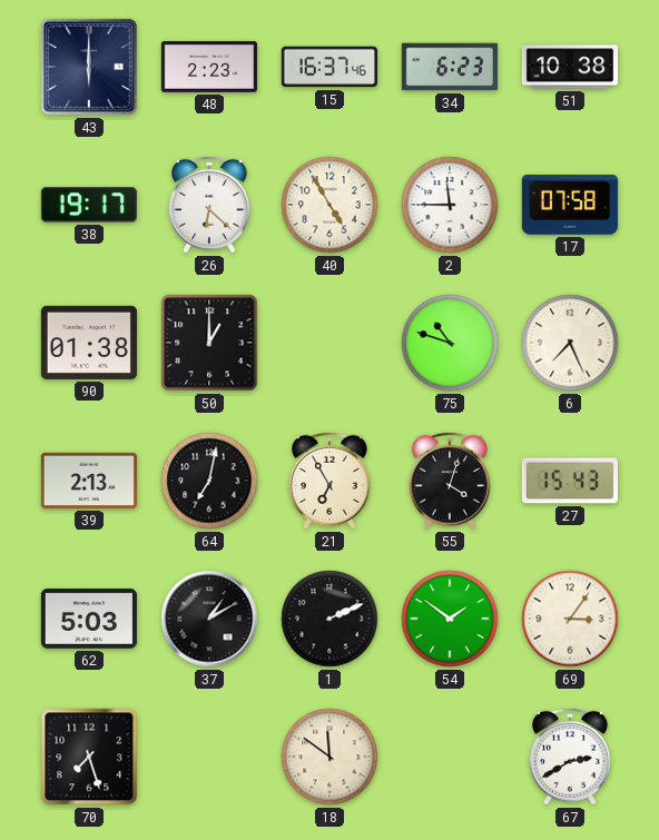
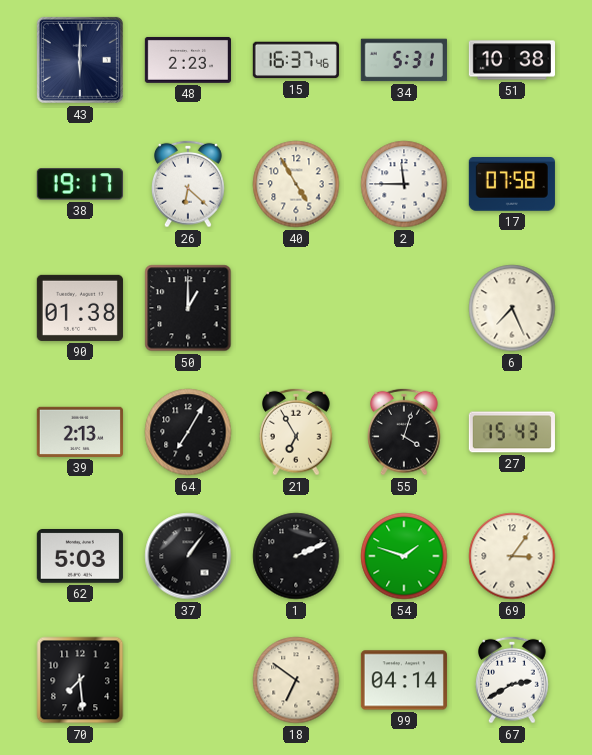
34: 6:23 -> 5:31
75: 10:48 -> none
64: 7:02 -> 7:05
37: 1:10 -> 1:06
54: 1:51 -> 1:48
70: 7:27 -> 7:29
18: 11:51 -> 6:51
99: none -> 04:14
